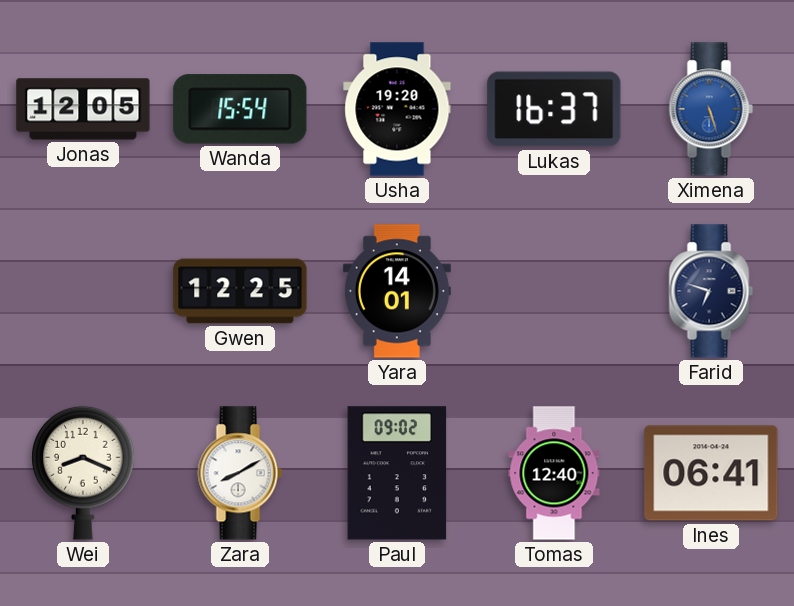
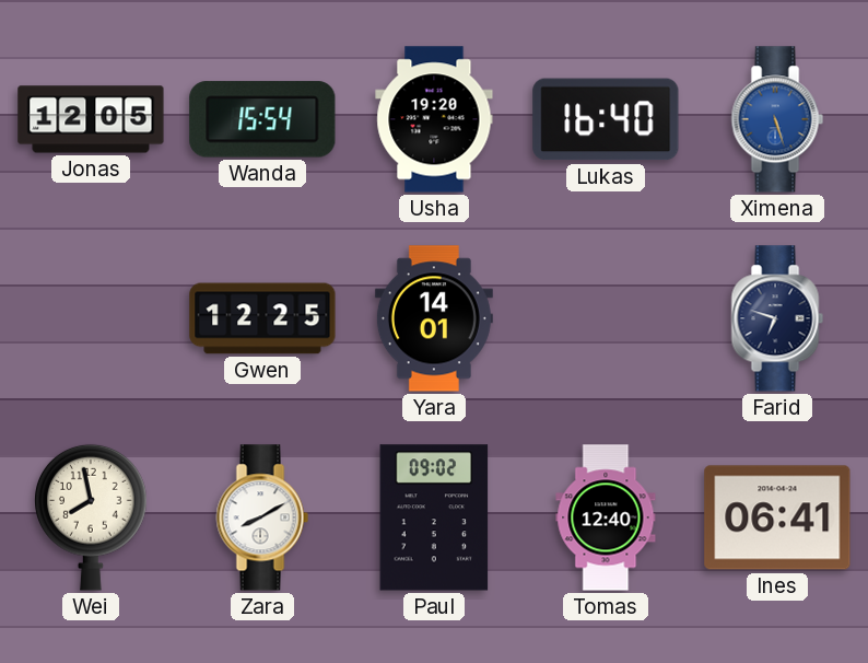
Lukas: 16:37 -> 16:40
Wei: 8:19 -> 7:58
